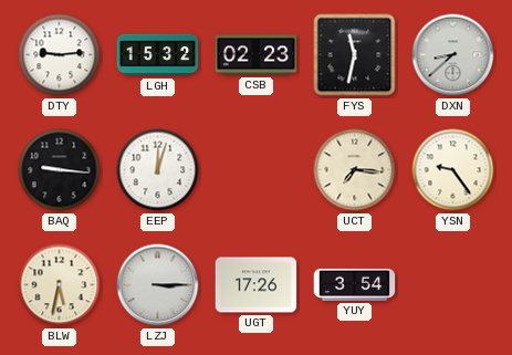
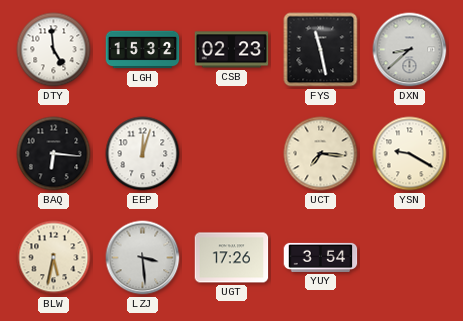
DTY: 9:14 -> 4:59
FYS: 11:32 -> 11:28
BAQ: 9:16 -> 6:16
YSN: 9:24 -> 9:20
LZJ: 3:15 -> 3:29
